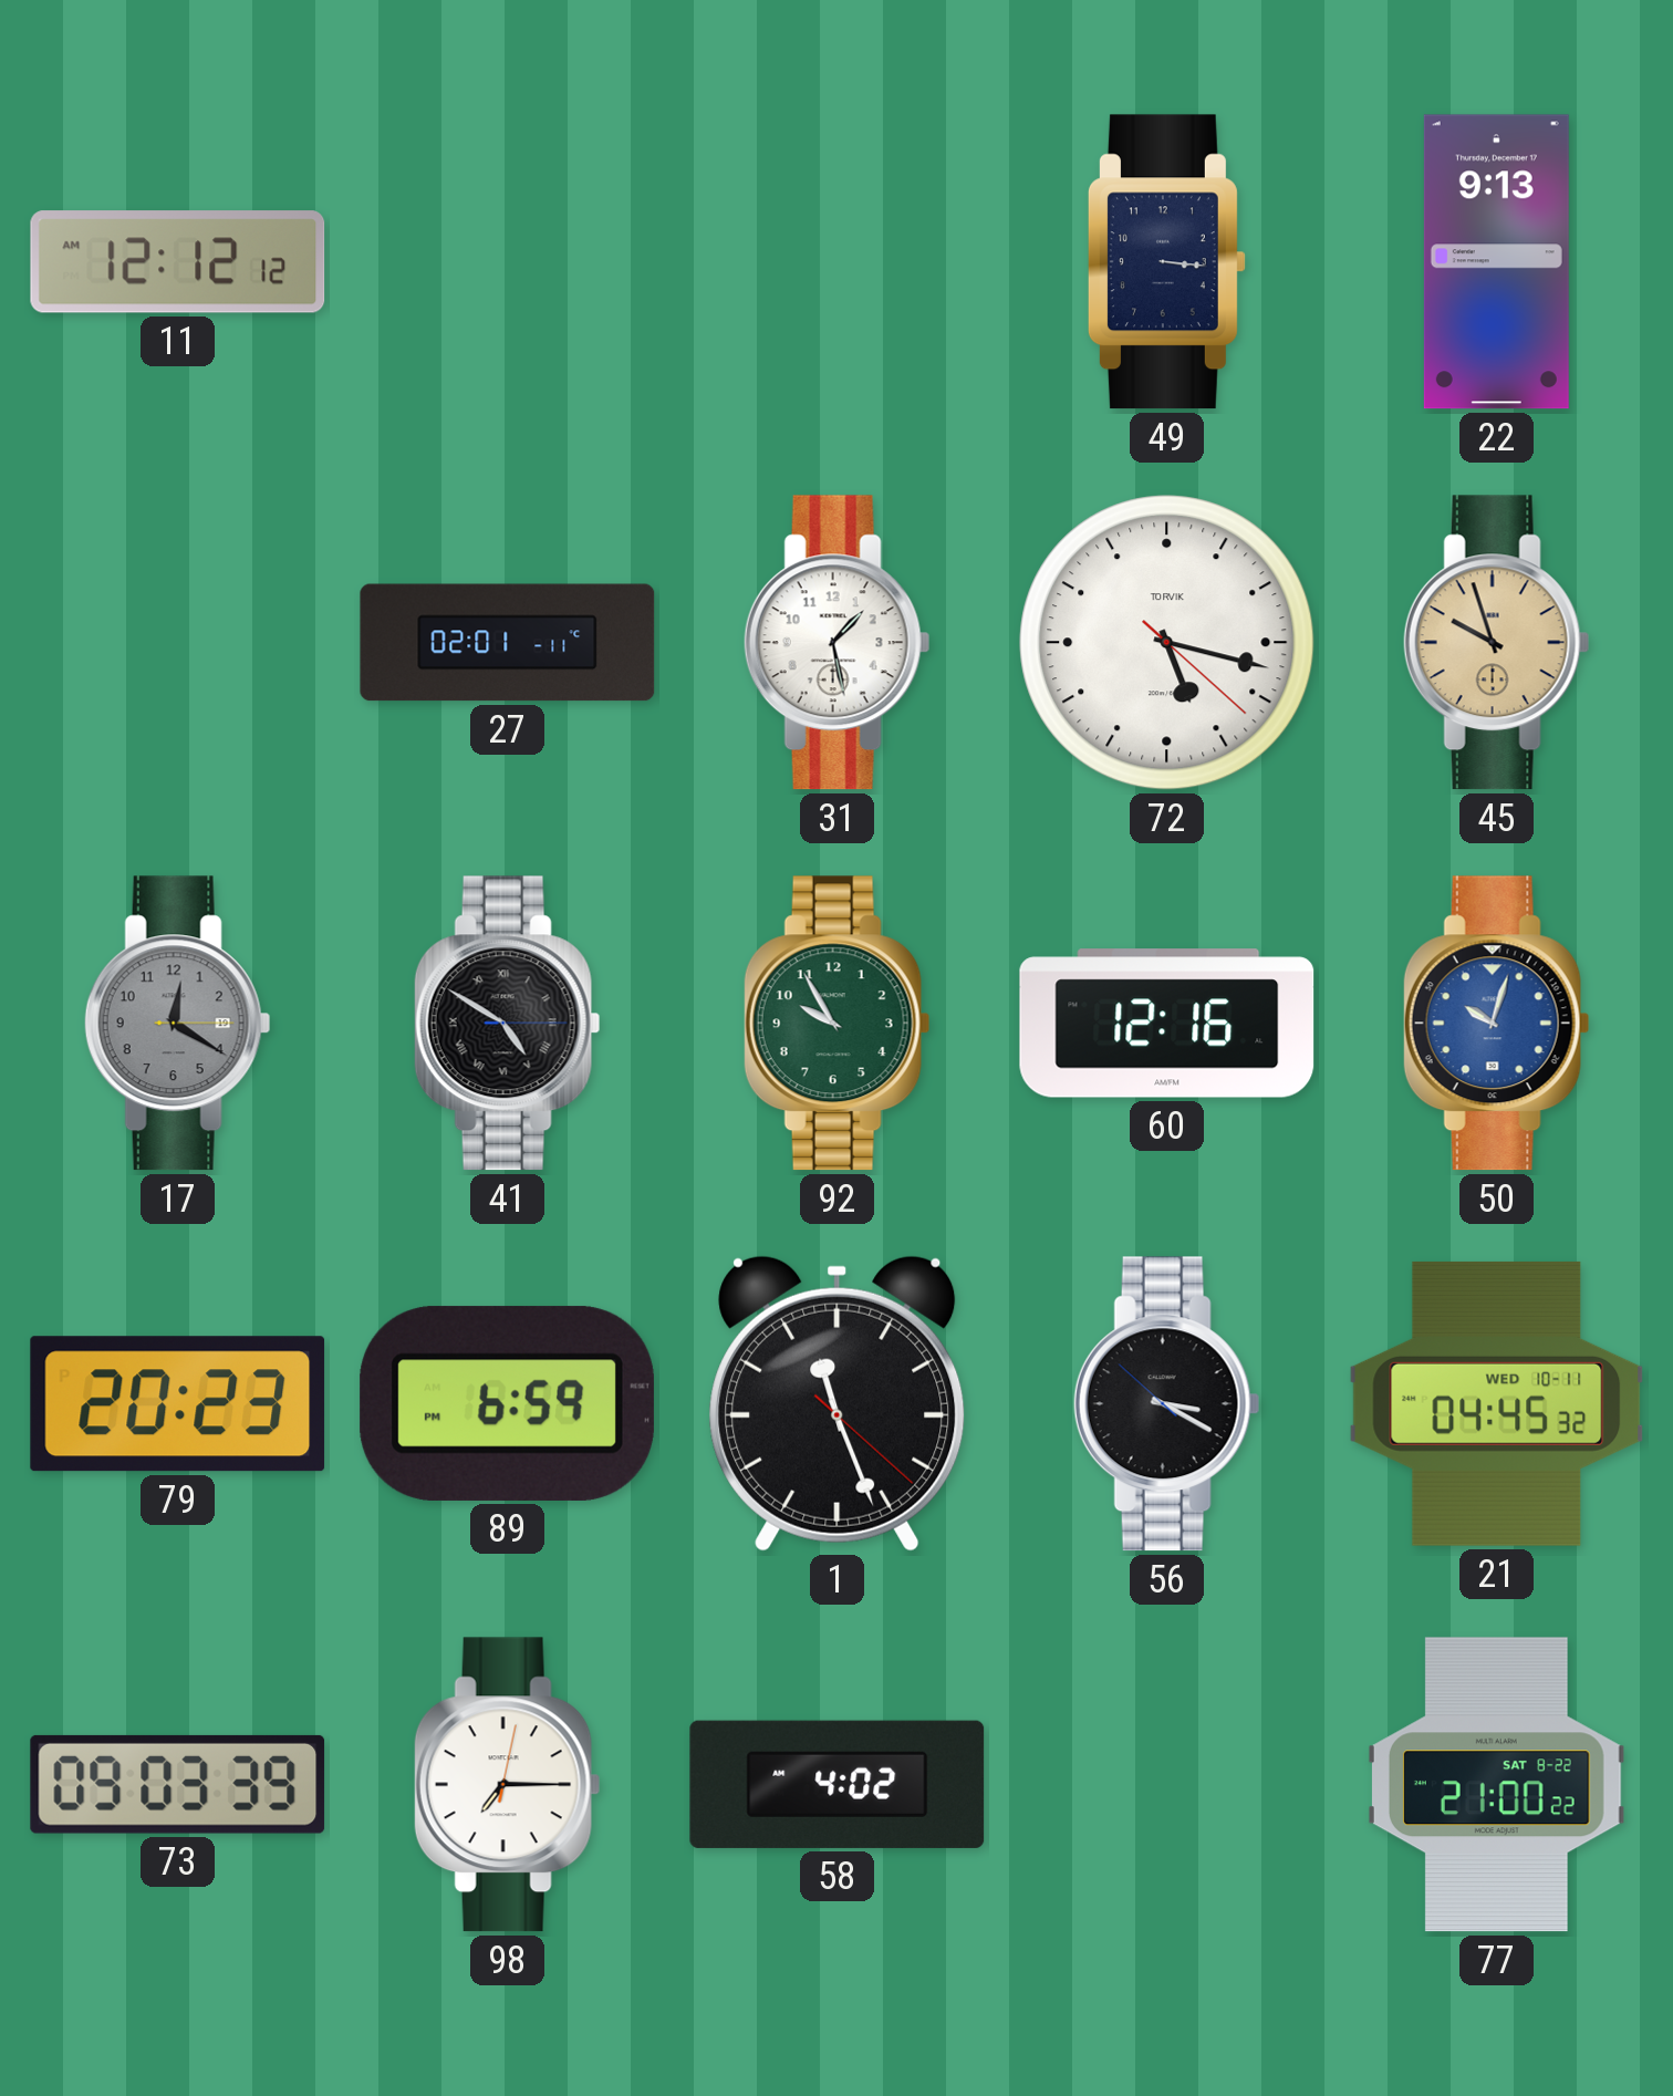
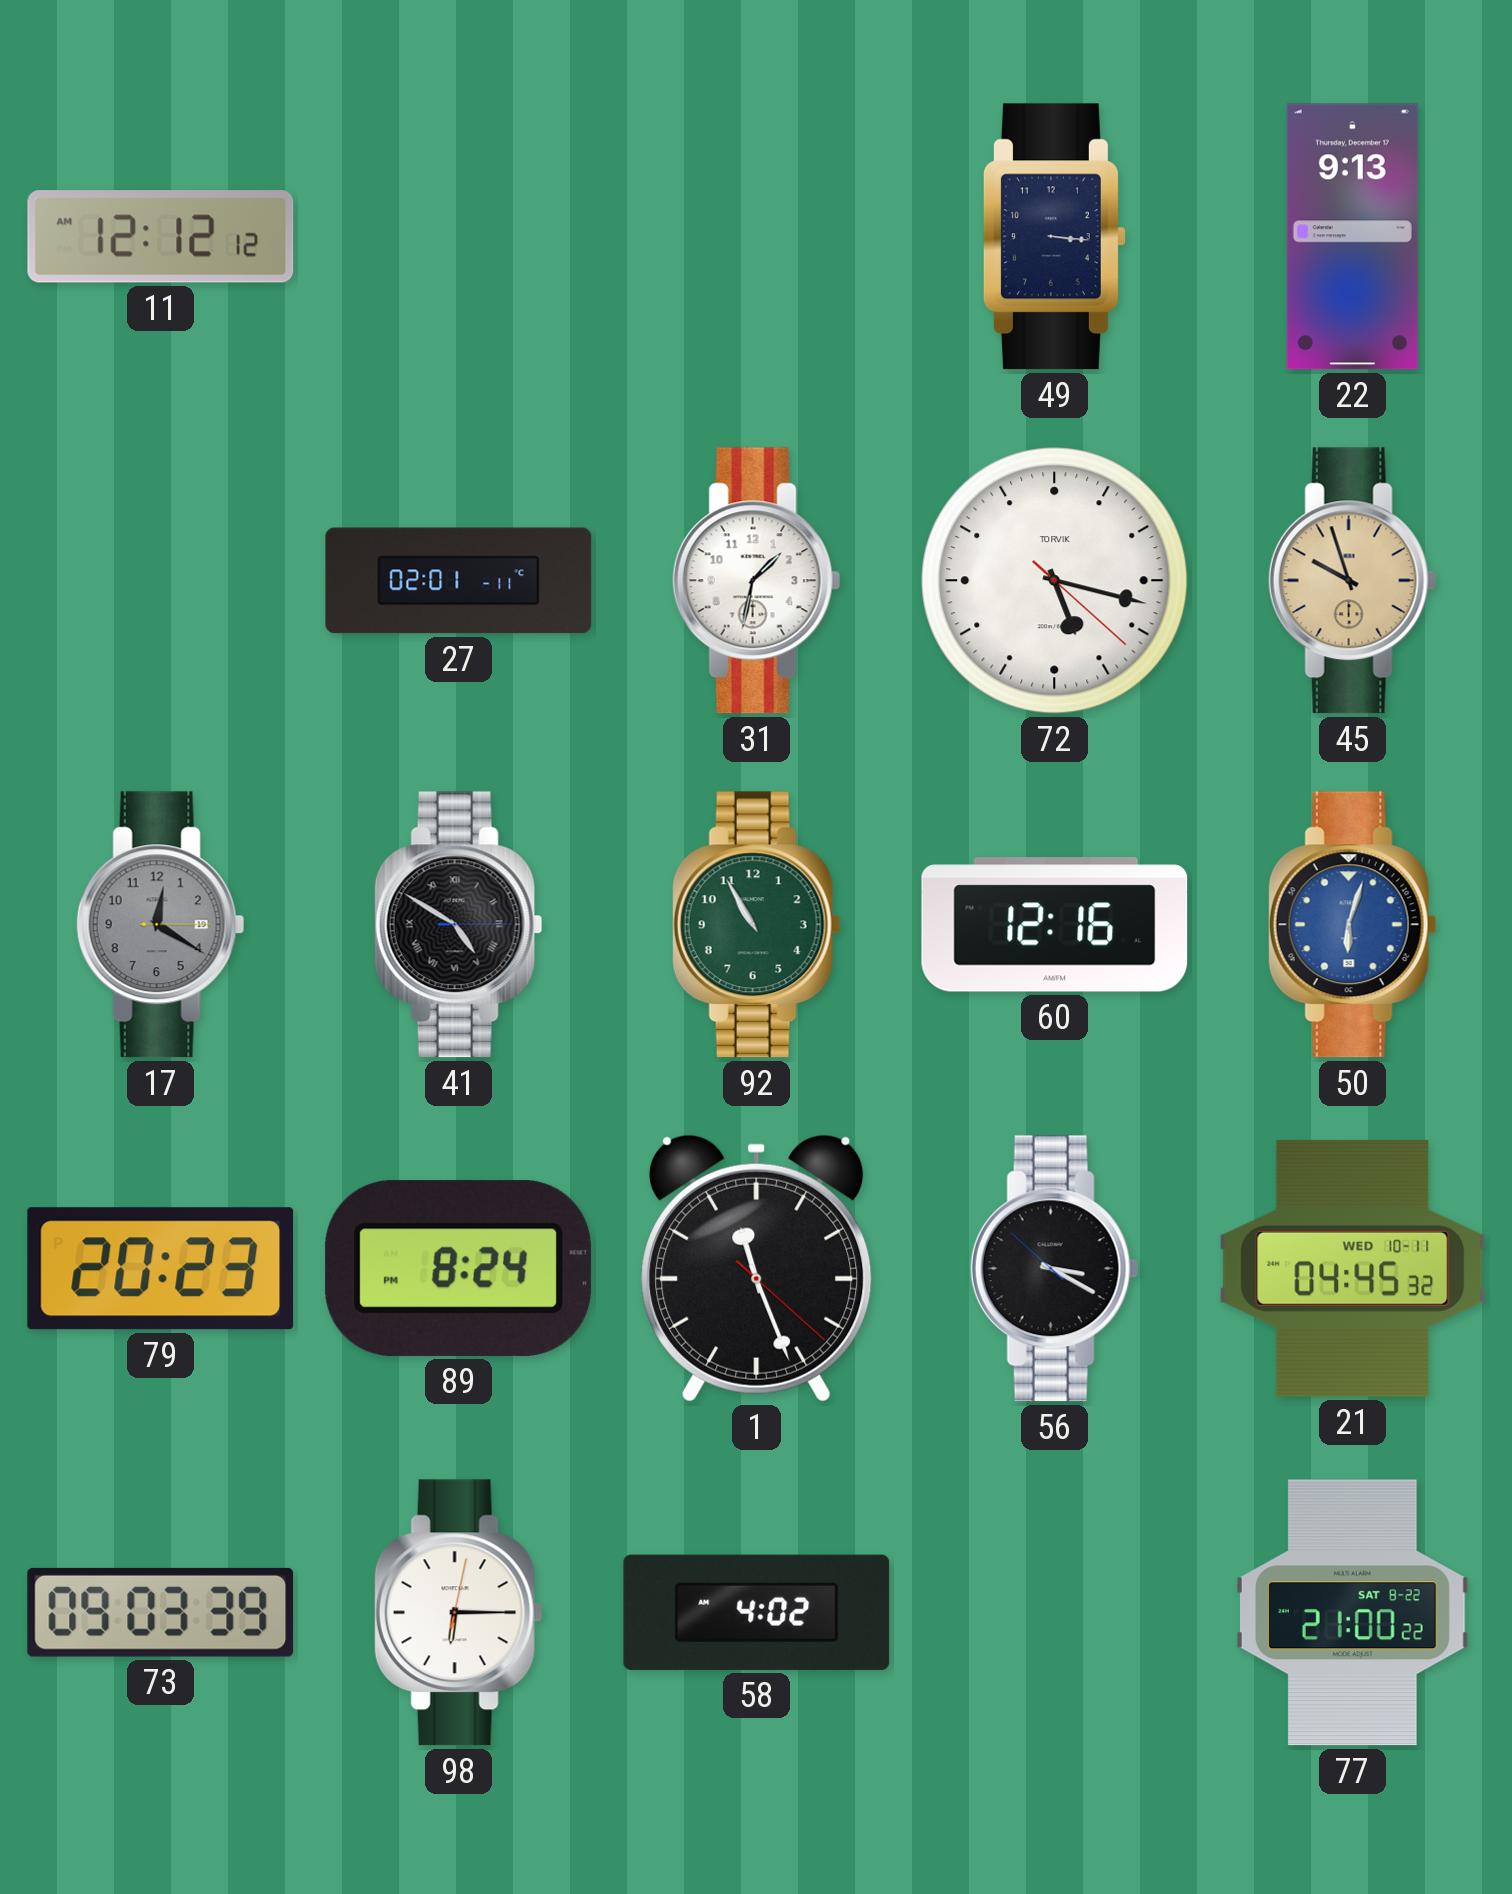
31: 1:28 -> 1:32
92: 9:55 -> 10:55
50: 10:03 -> 6:03
89: 6:59 -> 8:24
98: 7:15 -> 6:15
